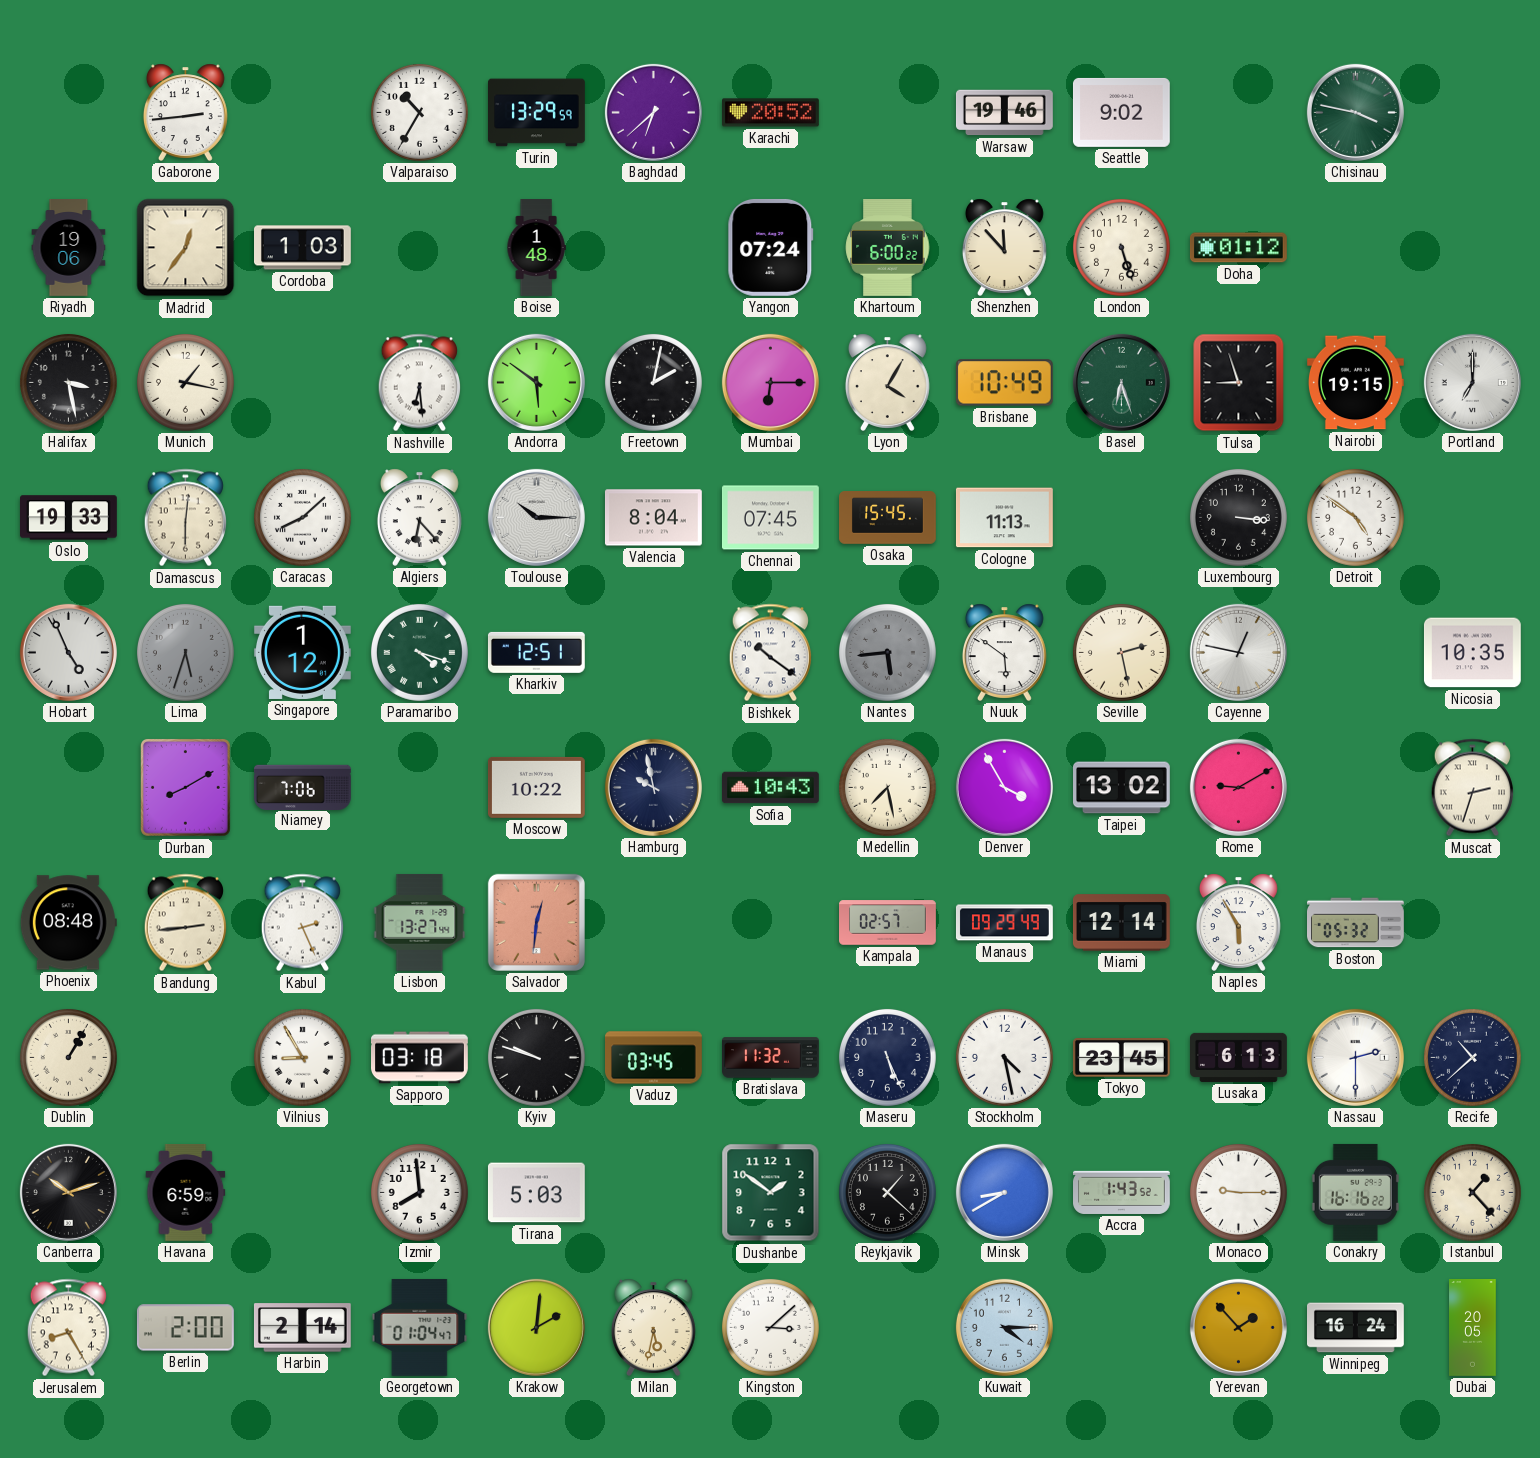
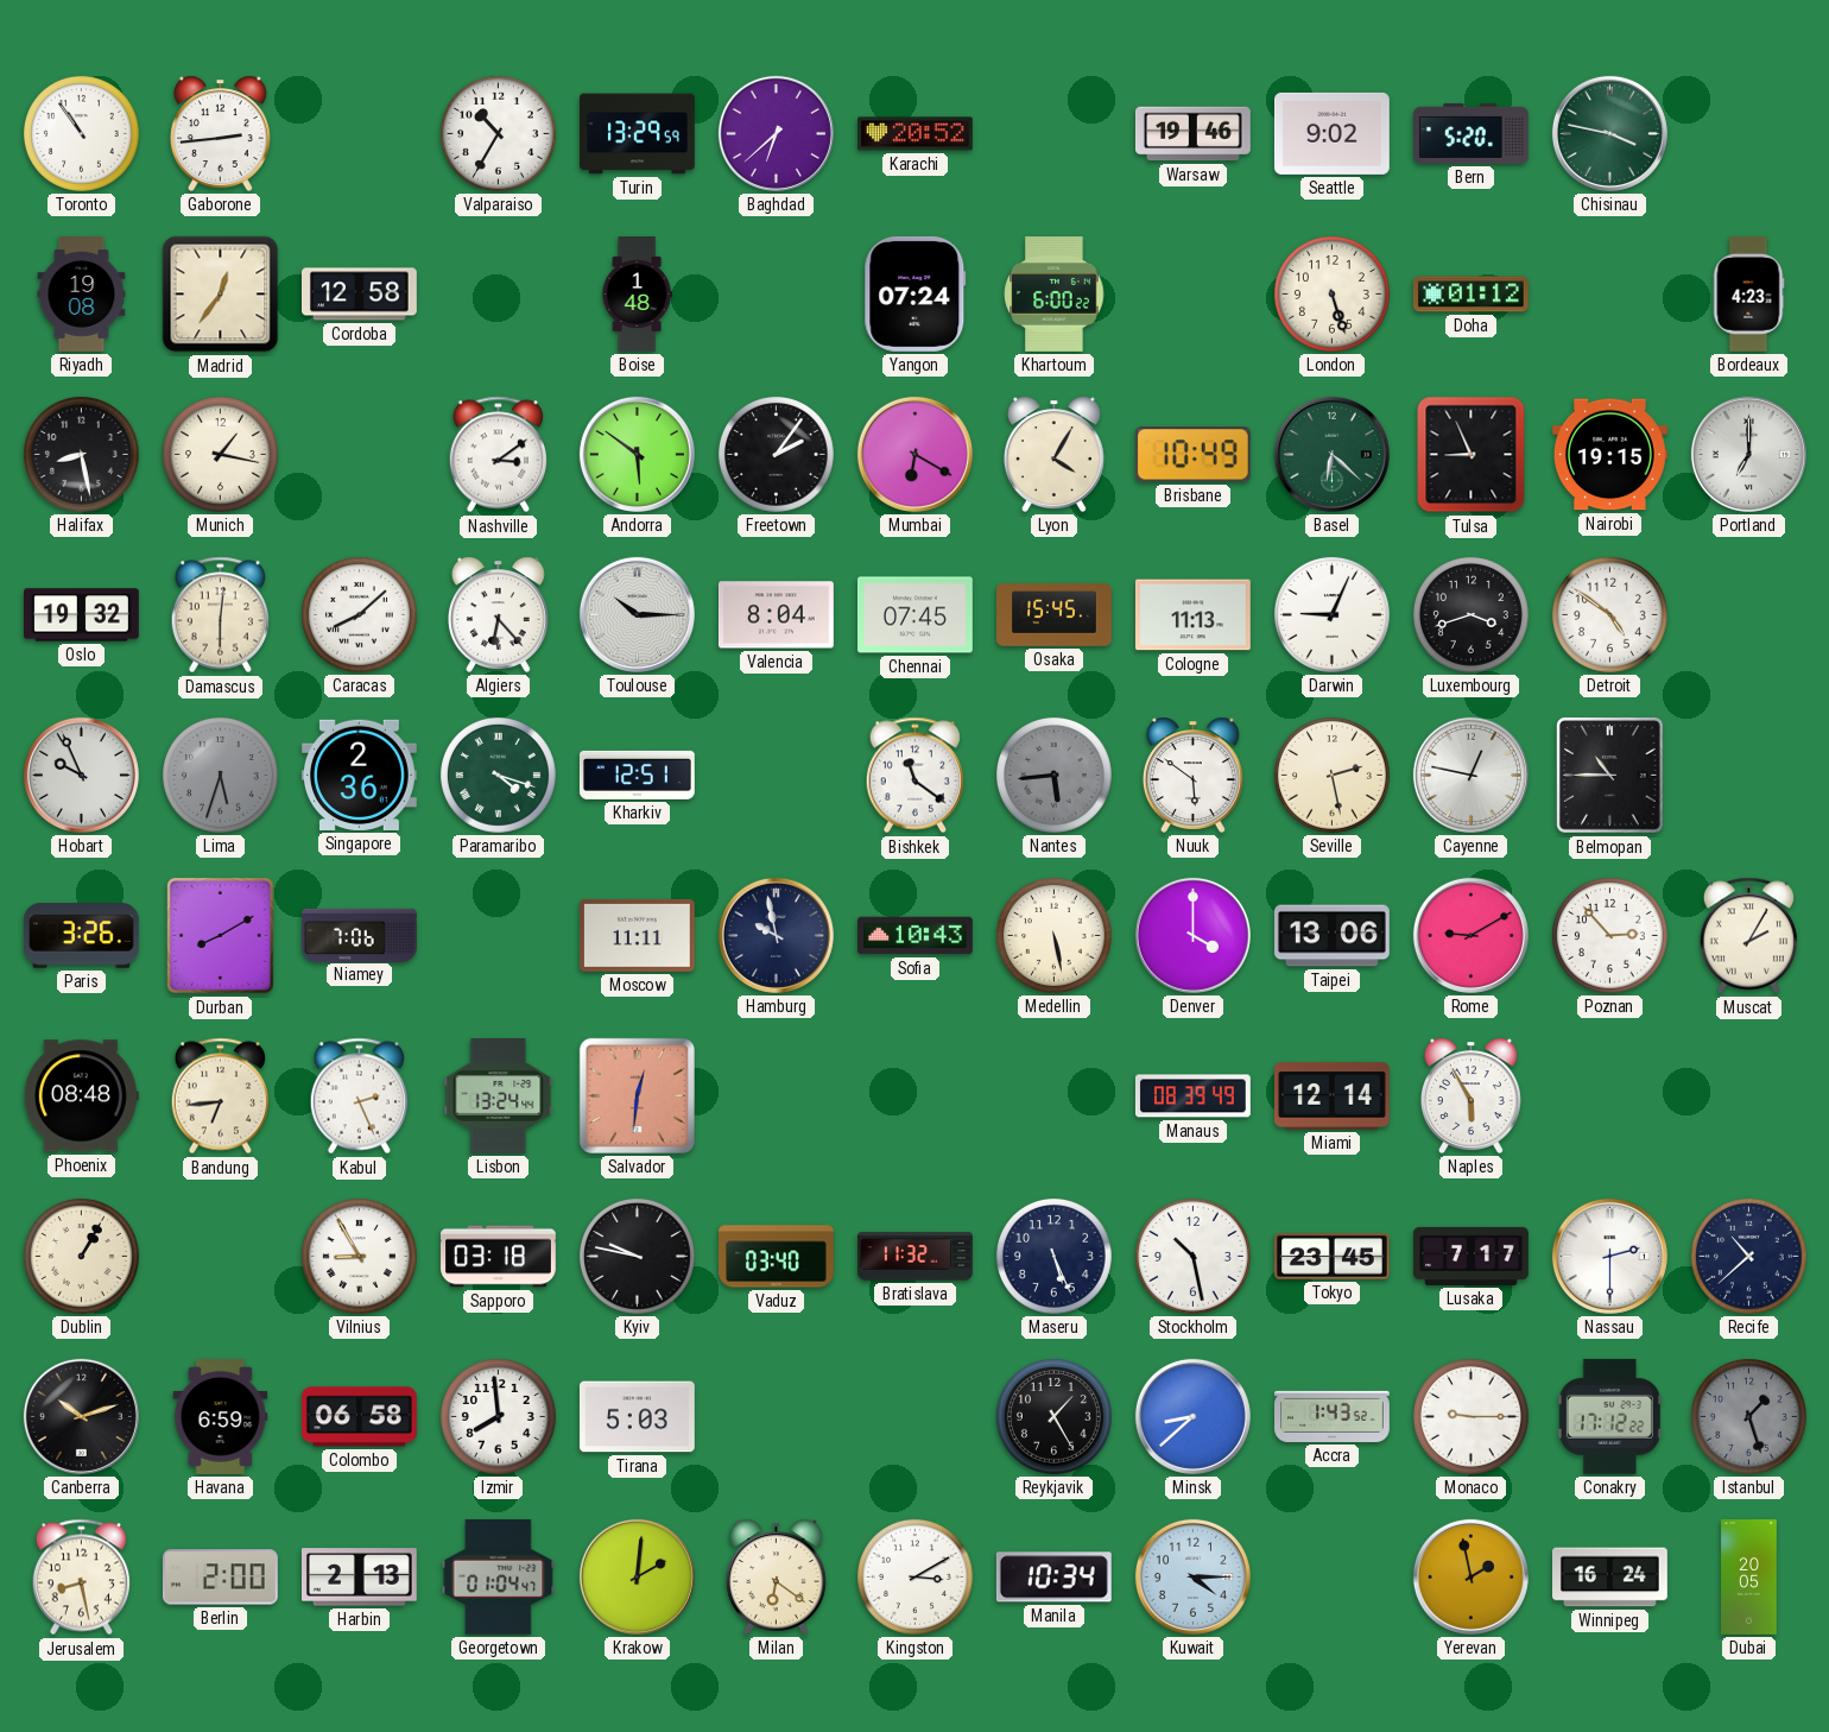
Toronto: none -> 10:54
Bern: none -> 5:20
Riyadh: 19:06 -> 19:08
Cordoba: 1:03 -> 12:58
Shenzhen: 11:53 -> none
Bordeaux: none -> 4:23
Halifax: 3:28 -> 8:28
Nashville: 6:29 -> 3:09
Freetown: 2:02 -> 2:06
Mumbai: 6:15 -> 6:20
Basel: 6:27 -> 6:22
Tulsa: 8:57 -> 8:56
Oslo: 19:33 -> 19:32
Darwin: none -> 9:04
Luxembourg: 3:16 -> 3:42
Hobart: 4:56 -> 9:56
Singapore: 1:12 -> 2:36
Bishkek: 10:21 -> 11:21
Belmopan: none -> 10:45
Nicosia: 10:35 -> none
Paris: none -> 3:26
Moscow: 10:22 -> 11:11
Medellin: 7:28 -> 5:28
Denver: 3:55 -> 4:00
Taipei: 13:02 -> 13:06
Poznan: none -> 2:53
Muscat: 2:33 -> 2:05
Bandung: 2:44 -> 6:44
Lisbon: 13:27 -> 13:24
Kampala: 02:57 -> none
Manaus: 09:29 -> 08:39
Boston: 05:32 -> none
Kyiv: 9:48 -> 9:47
Vaduz: 03:45 -> 03:40
Stockholm: 4:28 -> 10:28
Lusaka: 6:13 -> 7:17
Colombo: none -> 06:58
Dushanbe: 1:51 -> none
Reykjavik: 1:22 -> 1:25
Minsk: 8:40 -> 8:38
Conakry: 16:16 -> 17:12
Istanbul: 1:23 -> 1:27
Istanbul dial: cream -> grey
Jerusalem: 8:25 -> 8:28
Harbin: 2:14 -> 2:13
Milan: 5:32 -> 6:21
Kingston: 3:08 -> 3:10
Manila: none -> 10:34
Yerevan: 1:53 -> 1:58
